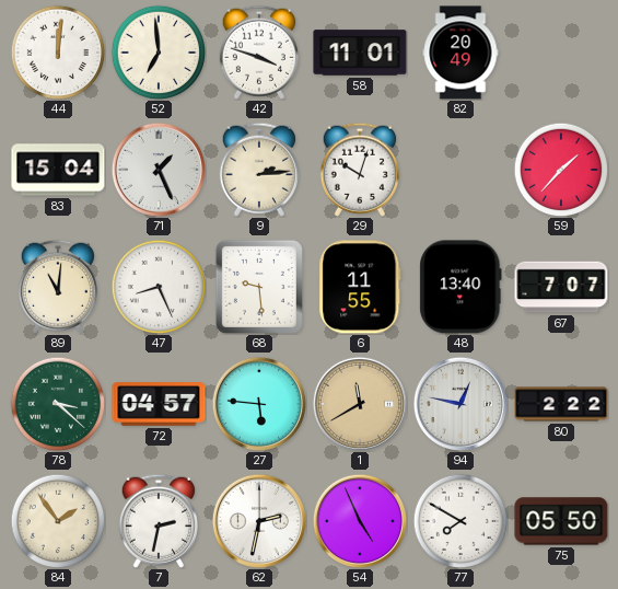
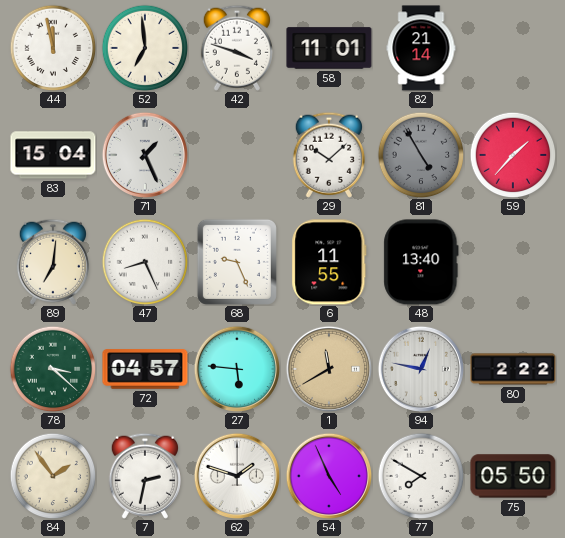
44: 12:01 -> 11:58
82: 20:49 -> 21:14
9: 2:14 -> none
29: 10:03 -> 10:08
81: none -> 4:55
89: 11:01 -> 7:01
68: 9:29 -> 9:26
67: 7:07 -> none
62: 2:32 -> 1:48
